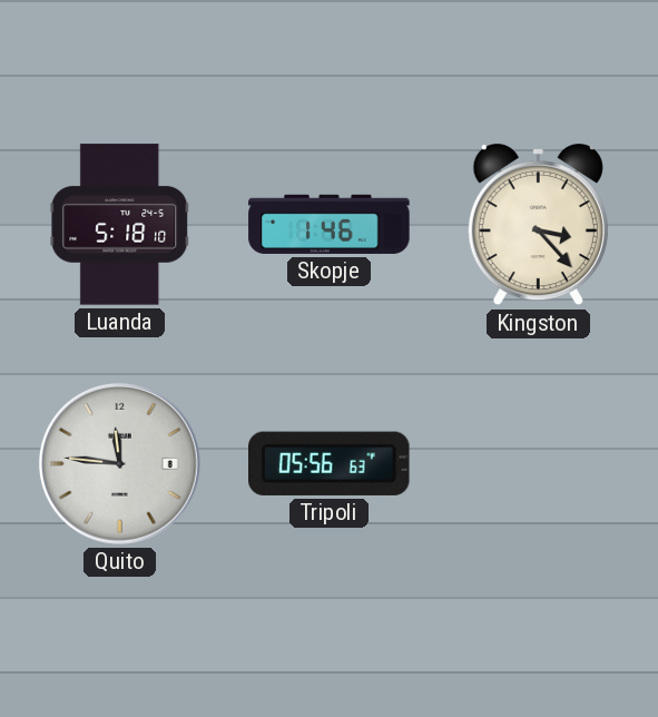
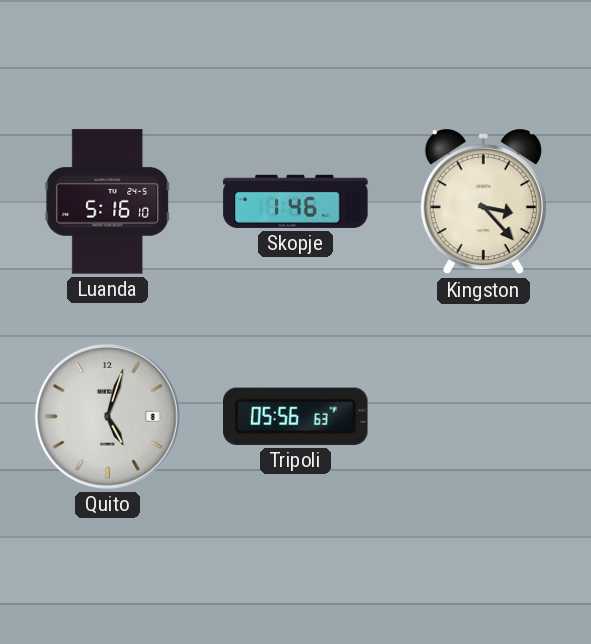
Luanda: 5:18 -> 5:16
Quito: 11:46 -> 5:03
